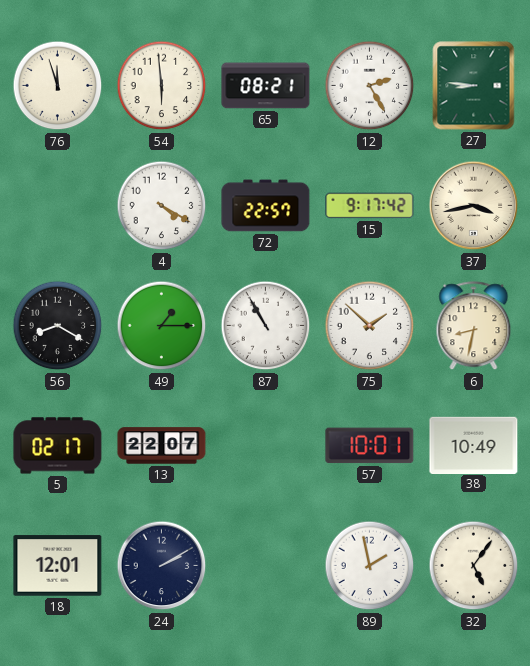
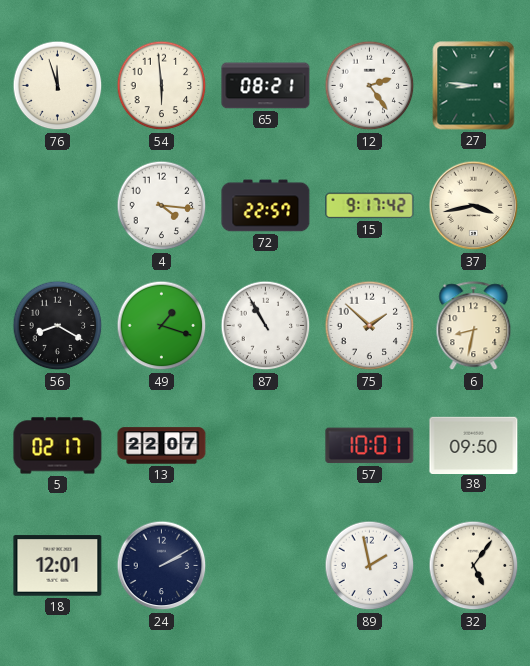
12: 2:25 -> 2:24
4: 4:20 -> 4:16
49: 1:15 -> 1:18
38: 10:49 -> 09:50
